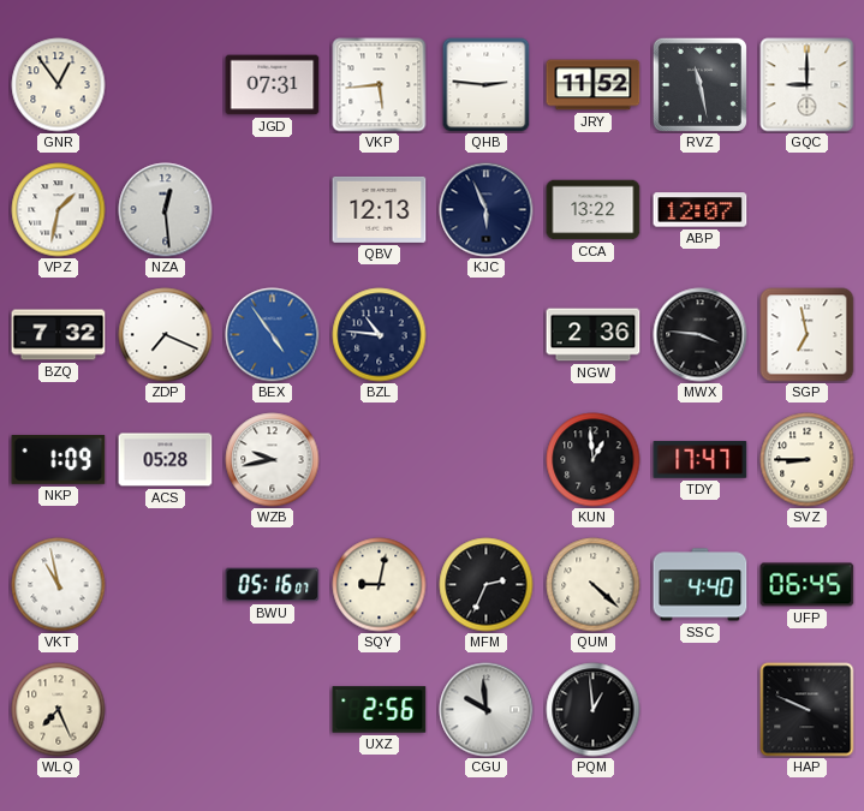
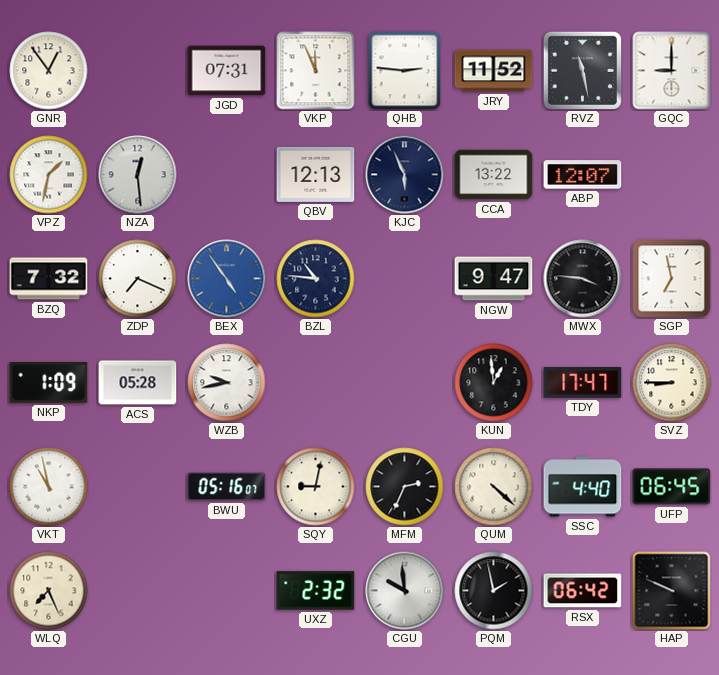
VKP: 5:44 -> 11:56
NGW: 2:36 -> 9:47
UXZ: 2:56 -> 2:32
PQM: 12:59 -> 1:58
RSX: none -> 06:42
